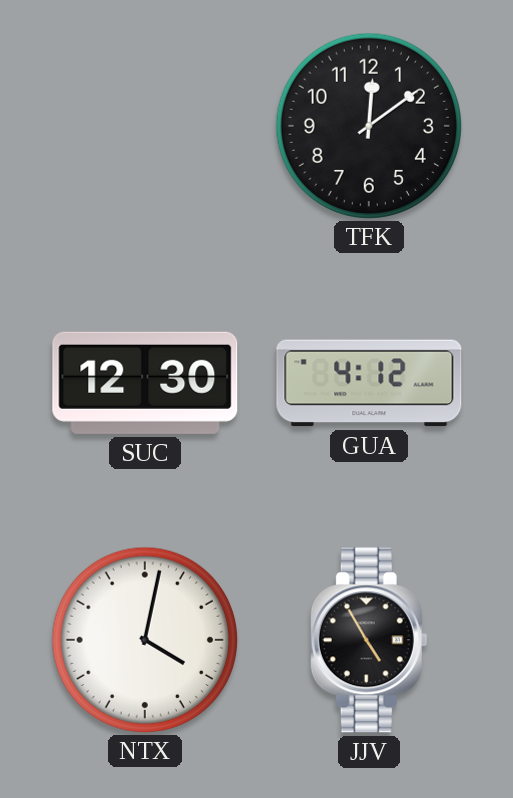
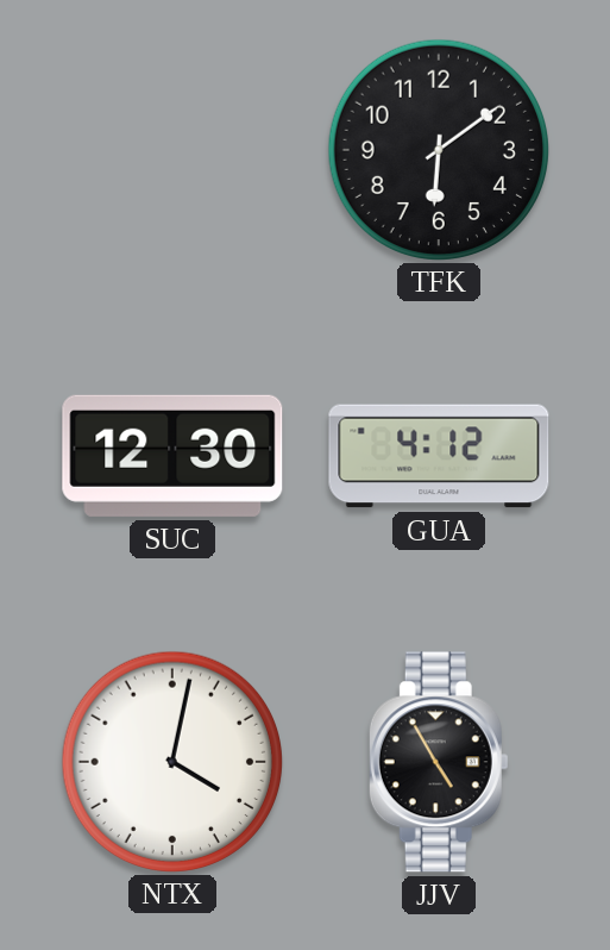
TFK: 12:09 -> 6:09
